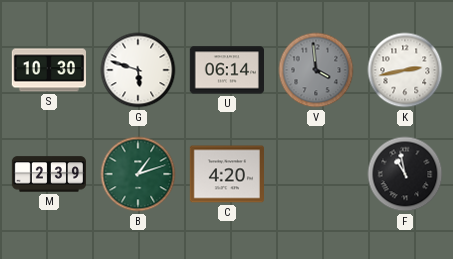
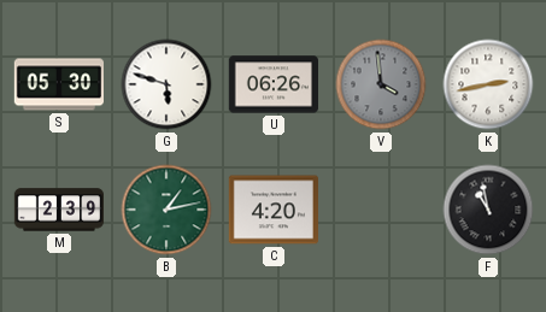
S: 10:30 -> 05:30
U: 06:14 -> 06:26
B: 1:12 -> 1:13
